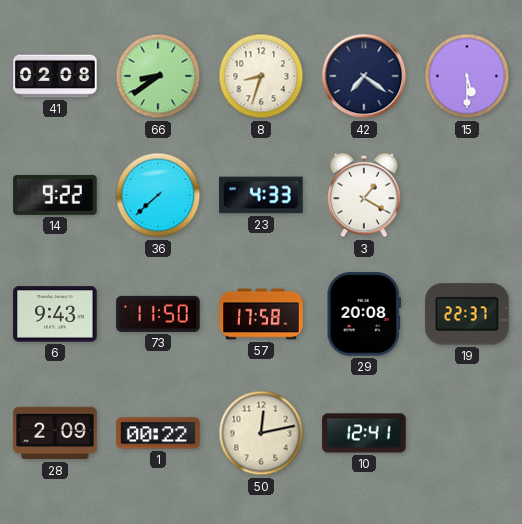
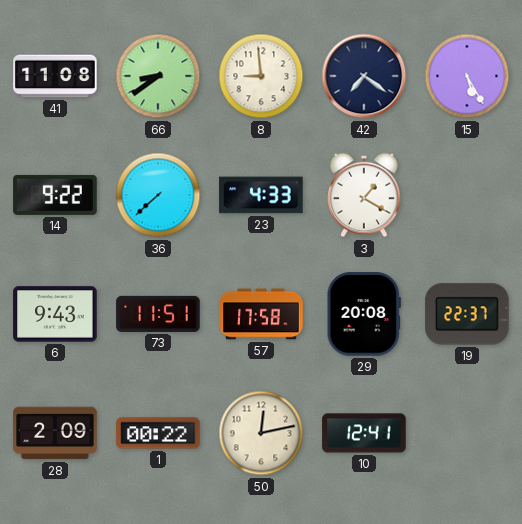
41: 02:08 -> 11:08
8: 8:33 -> 8:59
15: 5:30 -> 5:25
73: 11:50 -> 11:51
